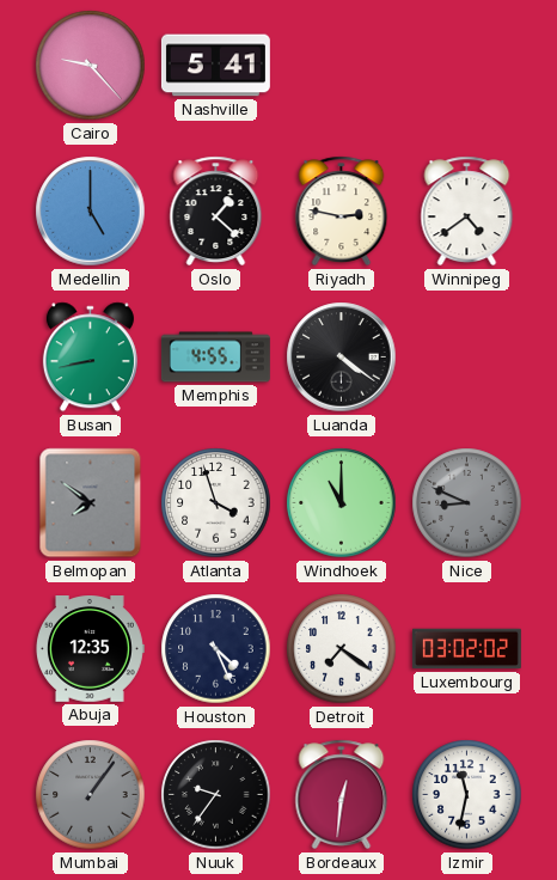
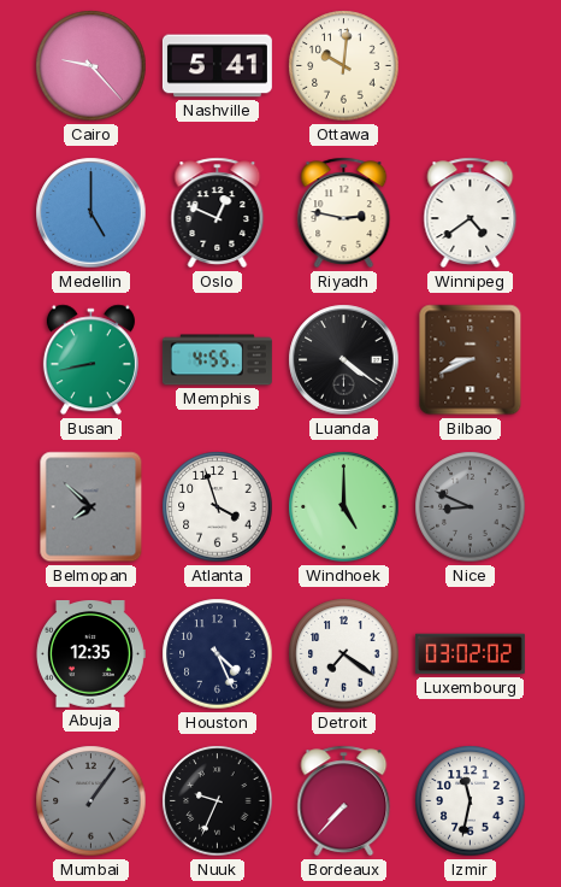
Ottawa: none -> 10:01
Oslo: 1:22 -> 12:49
Bilbao: none -> 8:41
Belmopan: 7:51 -> 7:52
Windhoek: 11:00 -> 5:00
Nuuk: 9:36 -> 9:34
Bordeaux: 12:31 -> 7:37
